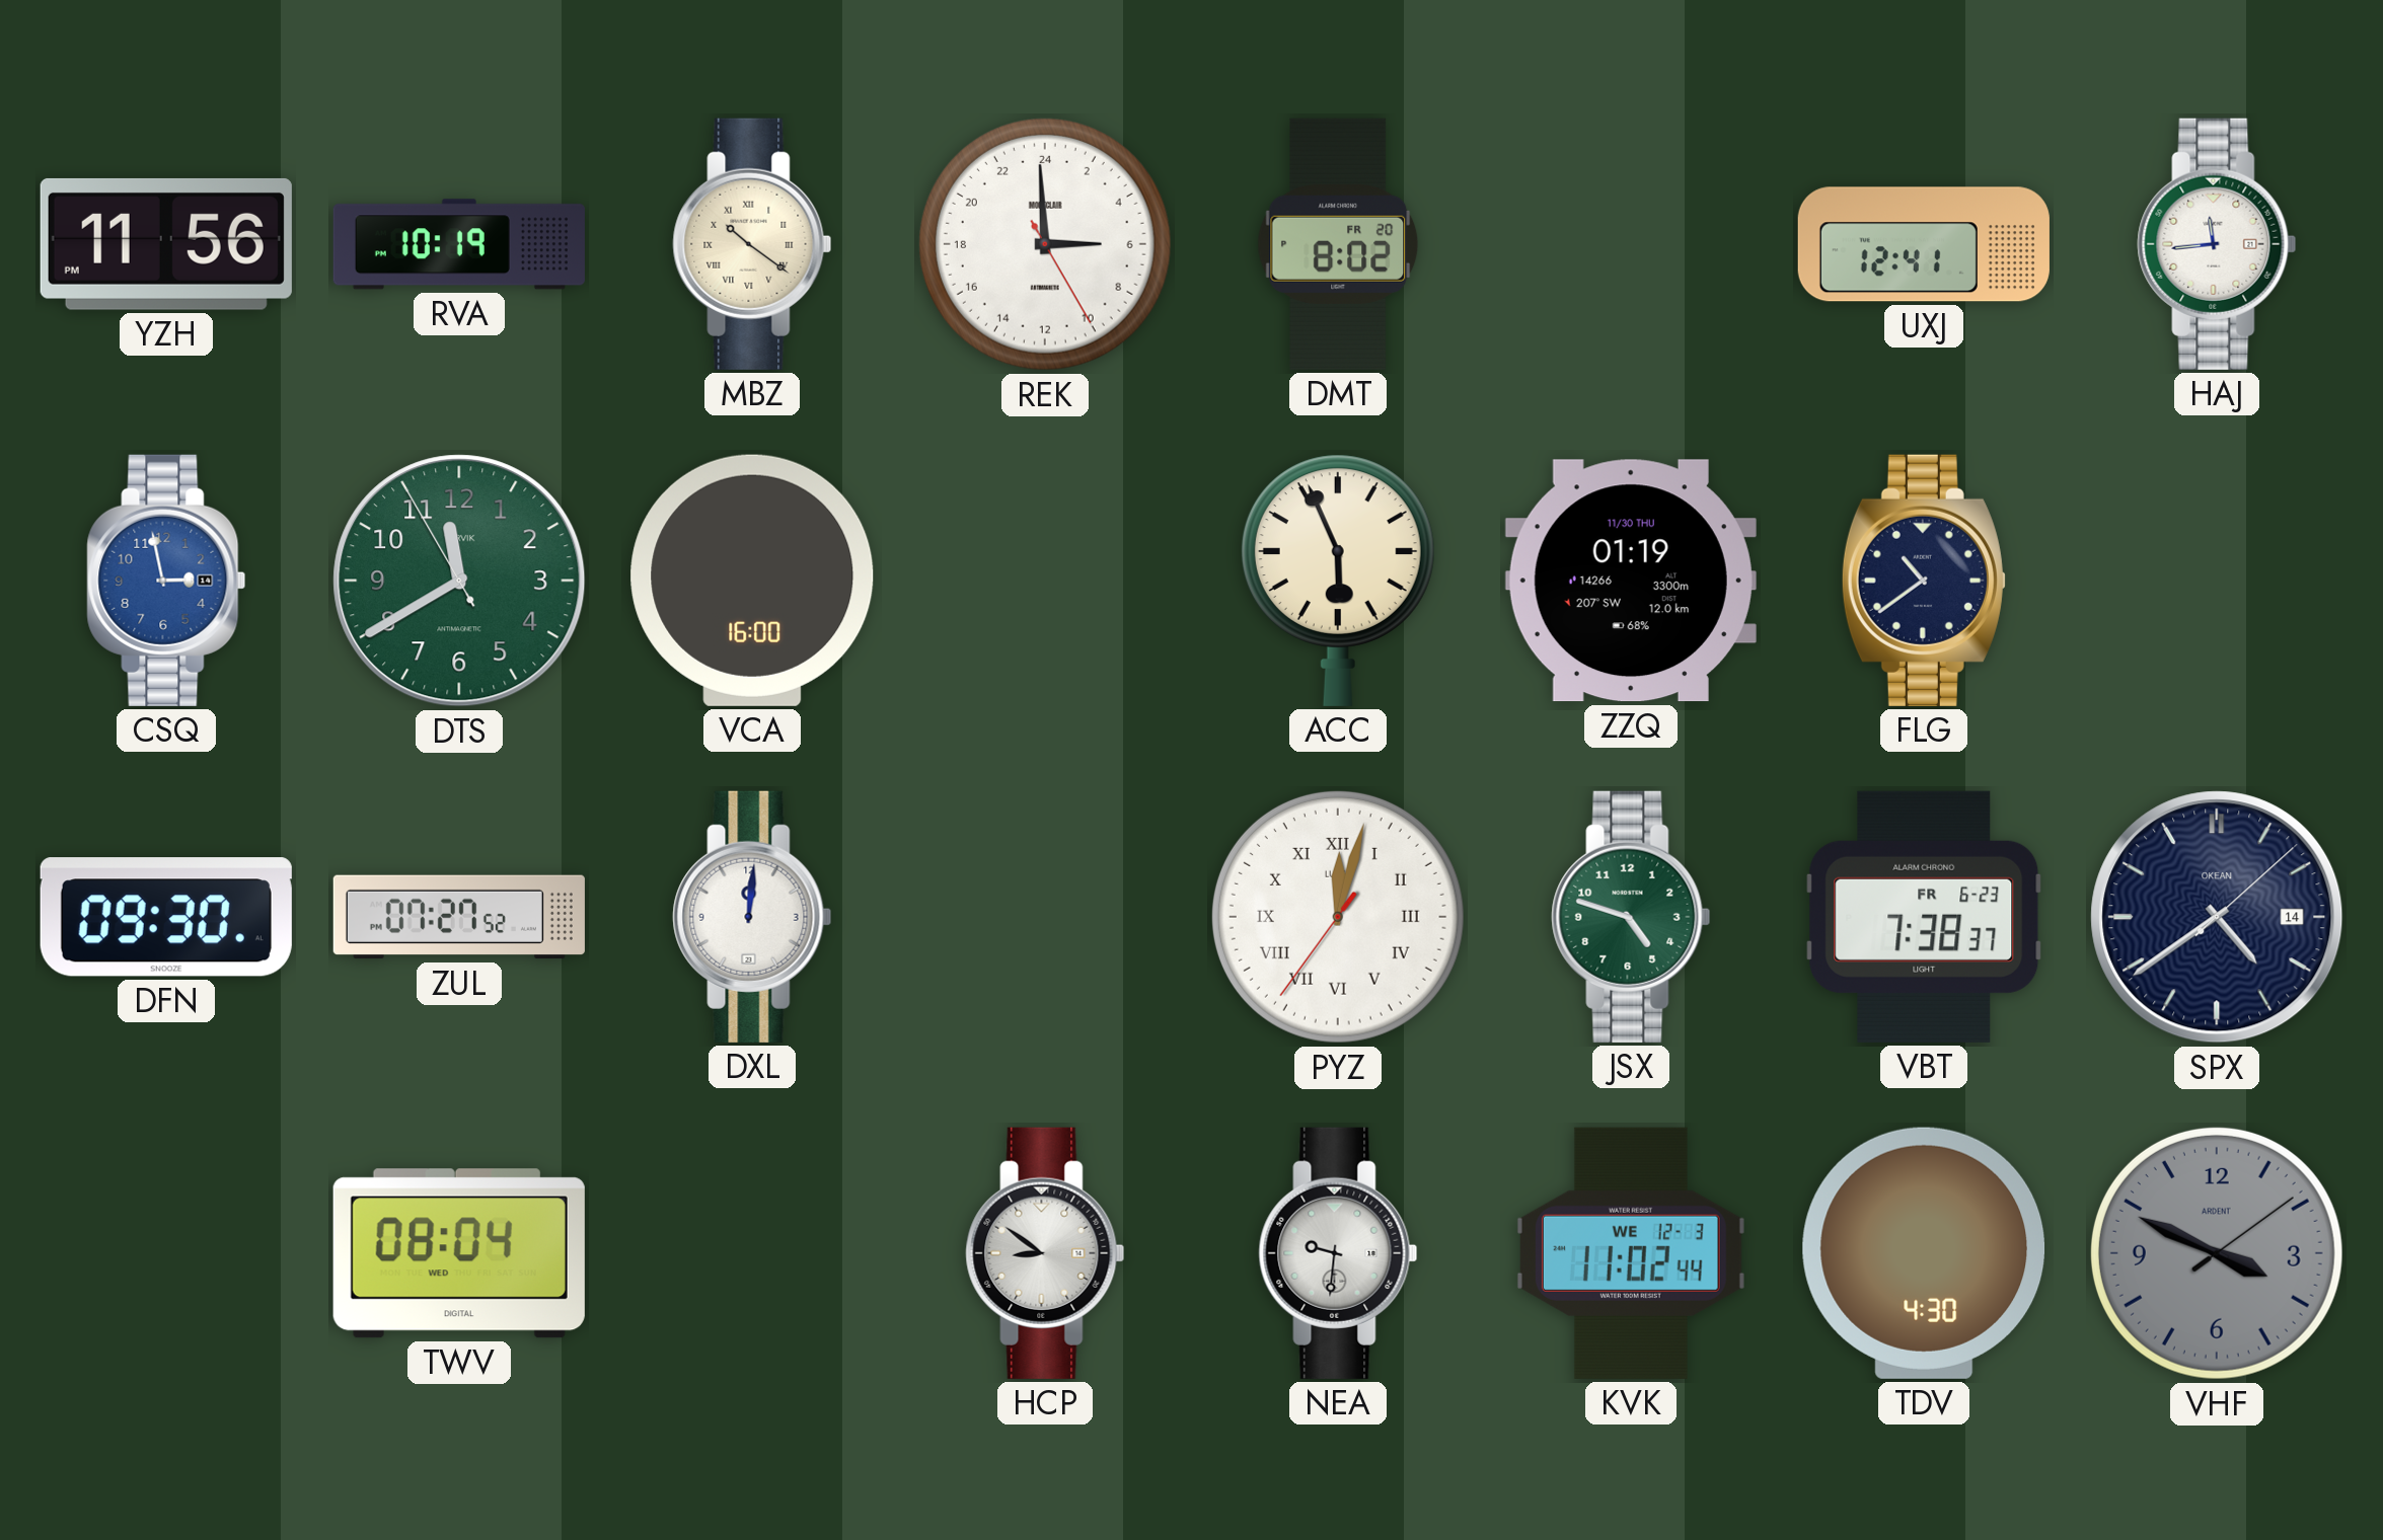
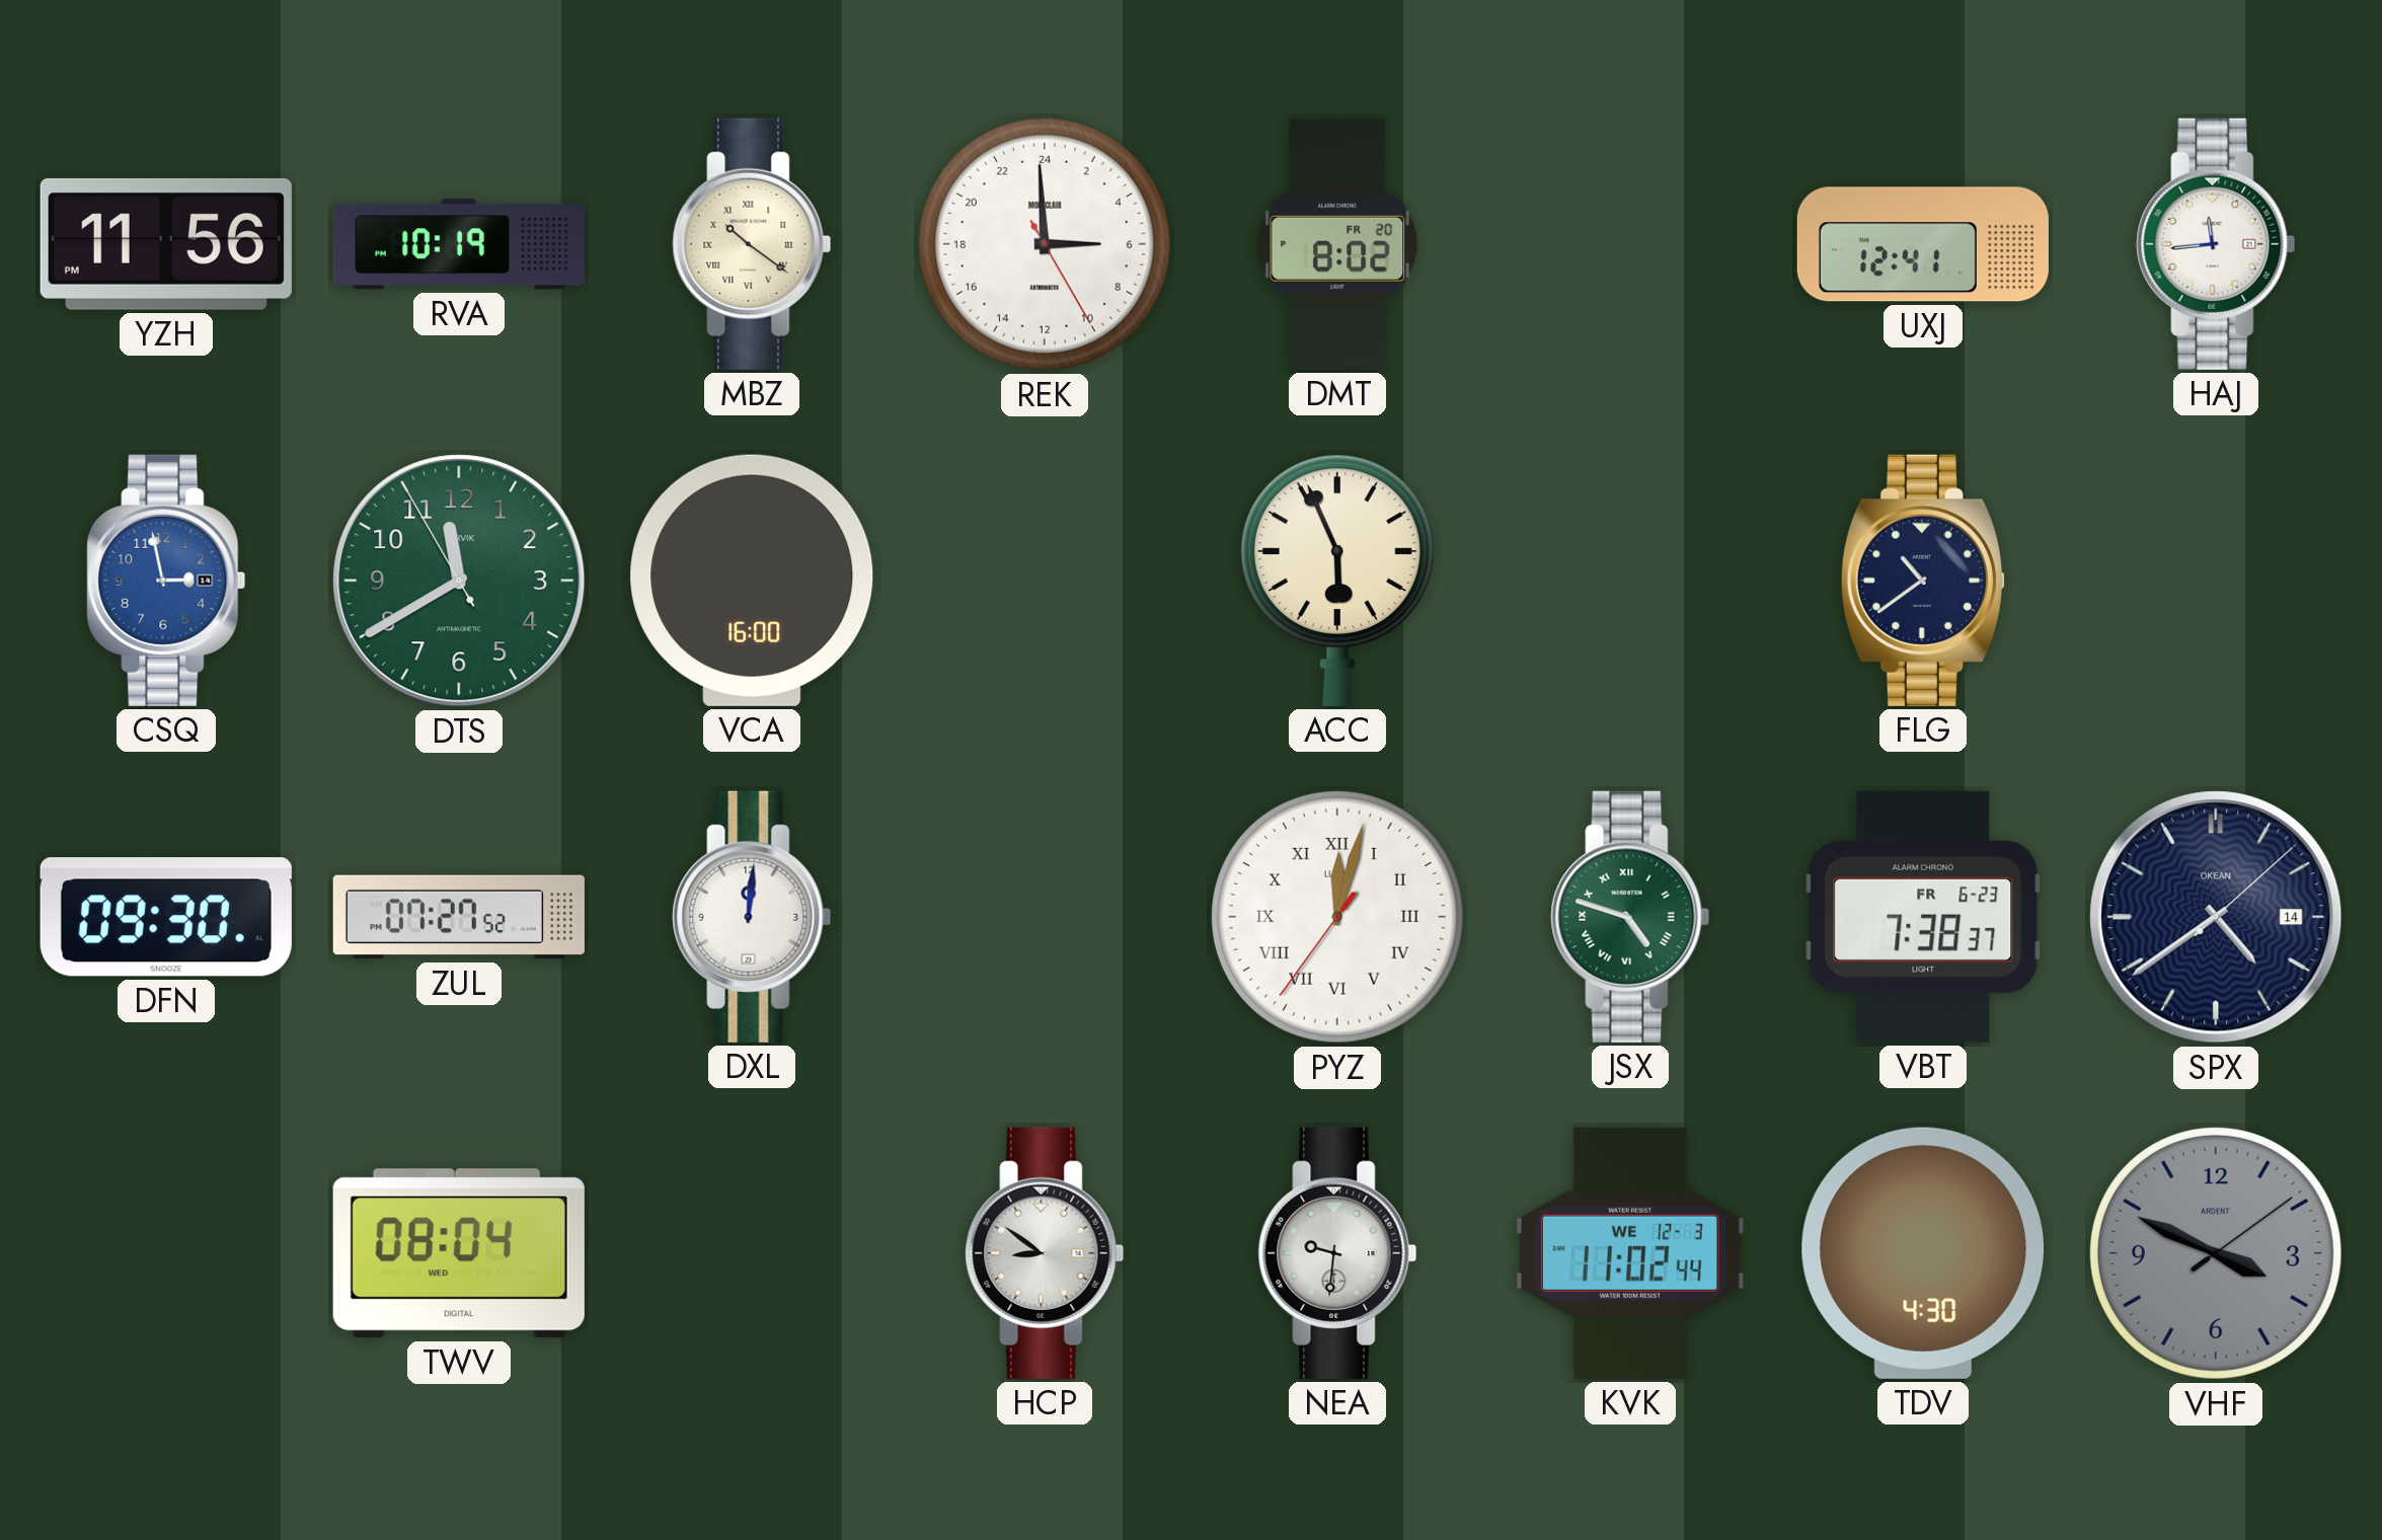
ZZQ: 01:19 -> none
JSX numerals: Arabic -> Roman
